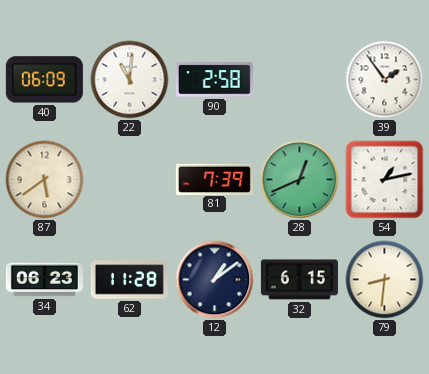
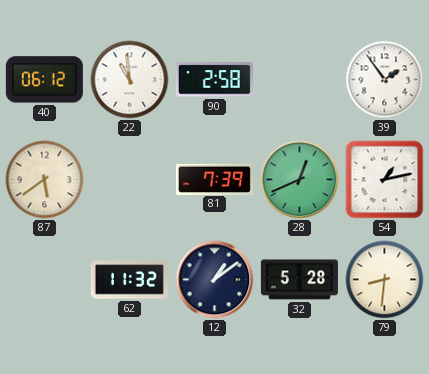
40: 06:09 -> 06:12
22: 11:01 -> 10:59
34: 06:23 -> none
62: 11:28 -> 11:32
32: 6:15 -> 5:28
